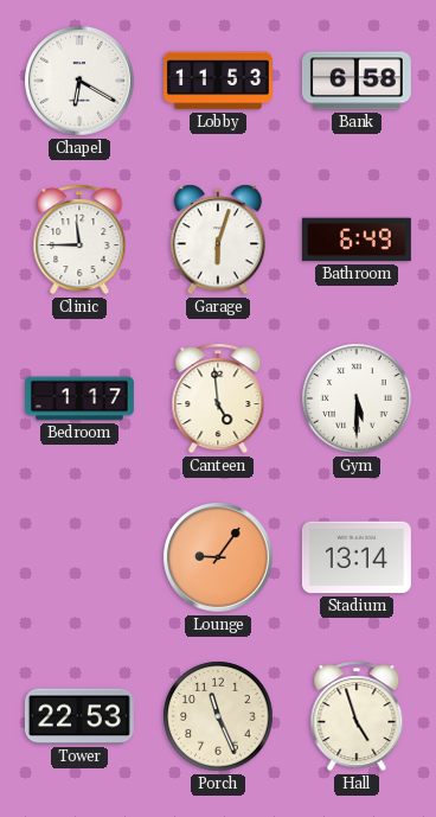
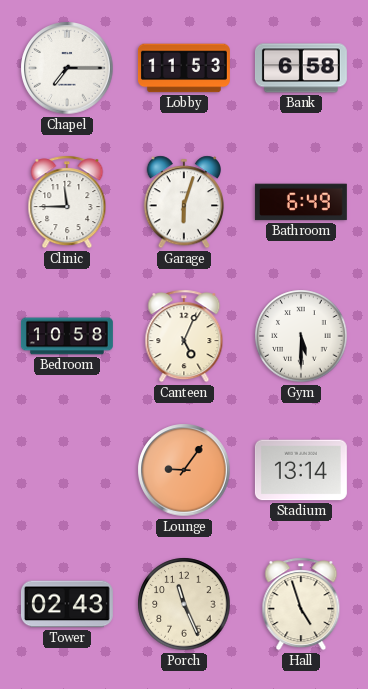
Chapel: 6:20 -> 7:15
Bedroom: 1:17 -> 10:58
Canteen: 4:59 -> 5:04
Tower: 22:53 -> 02:43
